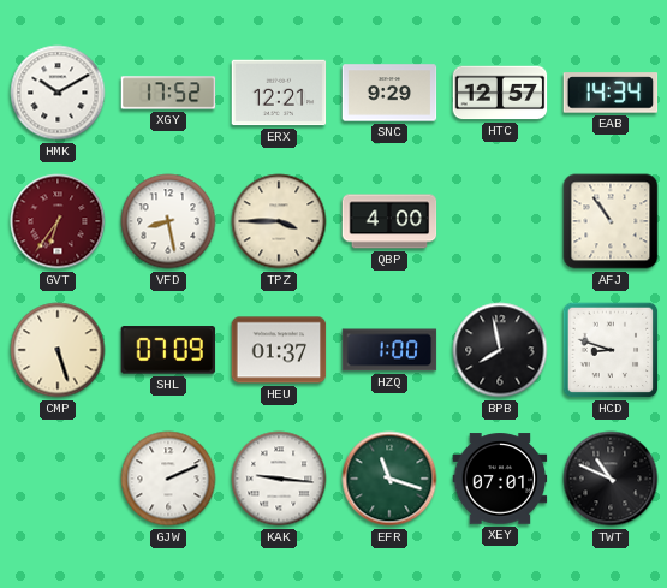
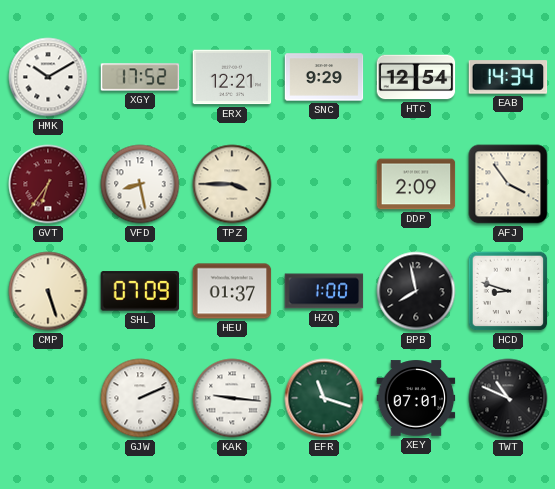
HTC: 12:57 -> 12:54
QBP: 4:00 -> none
DDP: none -> 2:09
AFJ: 10:54 -> 3:54
